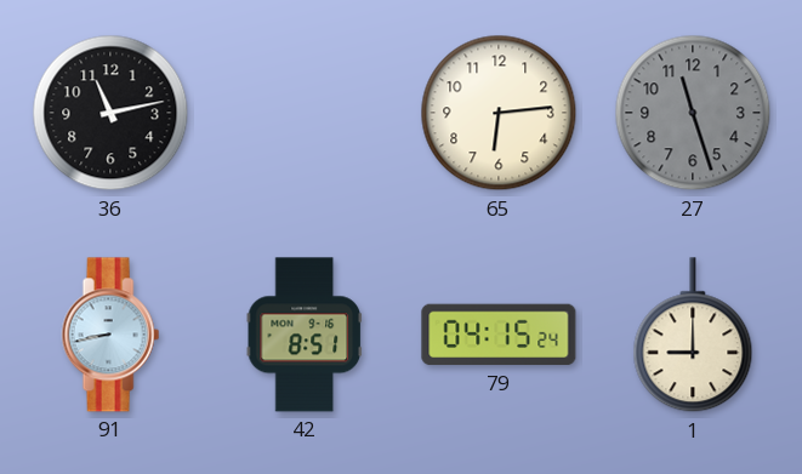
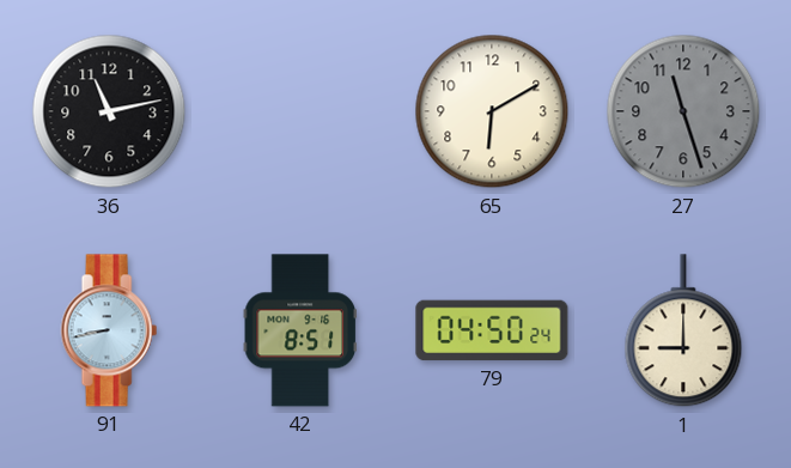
65: 6:14 -> 6:10
79: 04:15 -> 04:50
